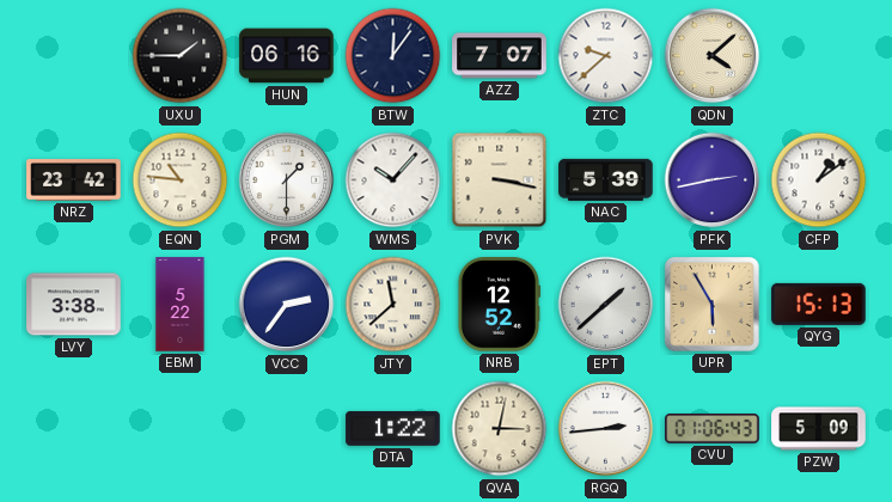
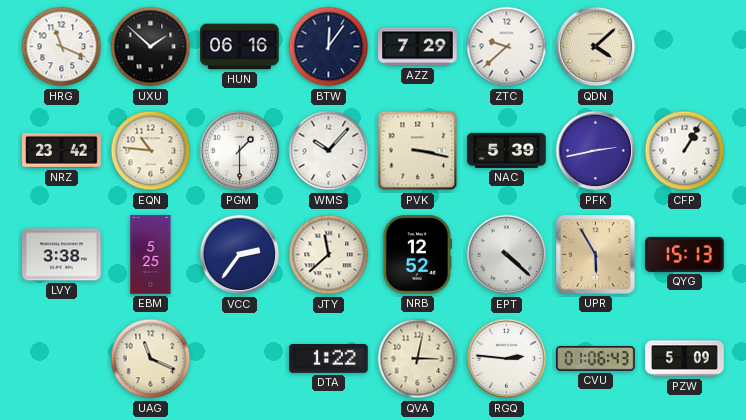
HRG: none -> 11:19
UXU: 1:45 -> 1:52
AZZ: 7:07 -> 7:29
CFP: 1:09 -> 1:05
EBM: 5:22 -> 5:25
EPT: 1:38 -> 4:22
UAG: none -> 11:19
RGQ: 2:44 -> 2:46
